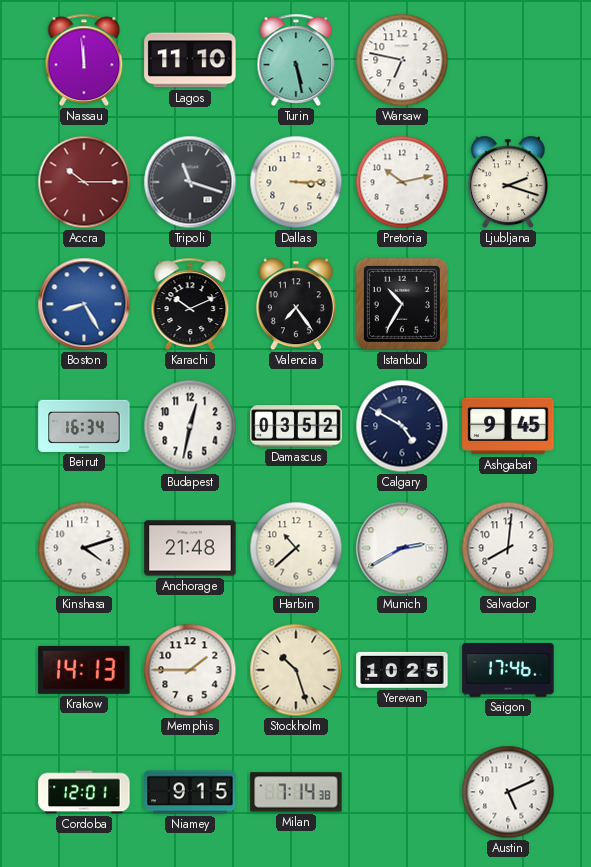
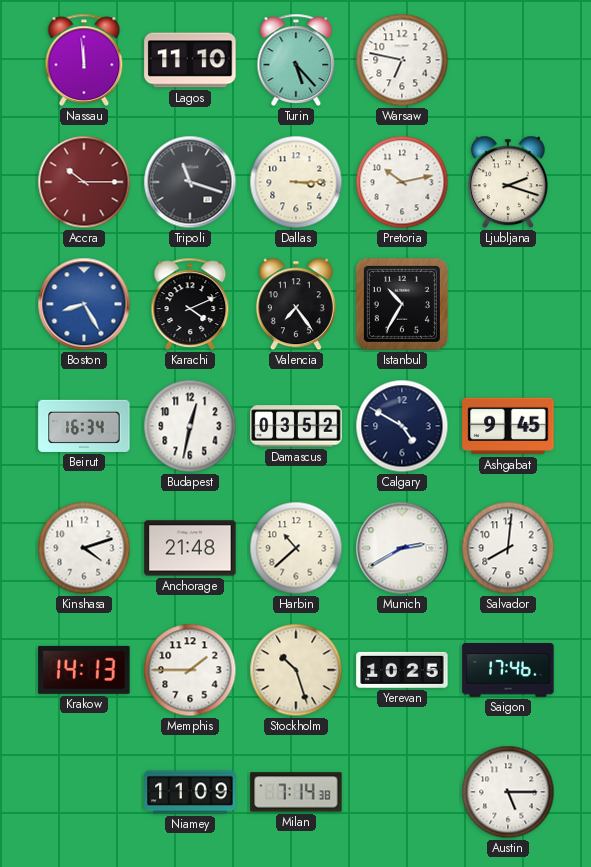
Turin: 5:28 -> 5:23
Karachi: 10:11 -> 4:11
Cordoba: 12:01 -> none
Niamey: 9:15 -> 11:09
Austin: 5:11 -> 5:15
